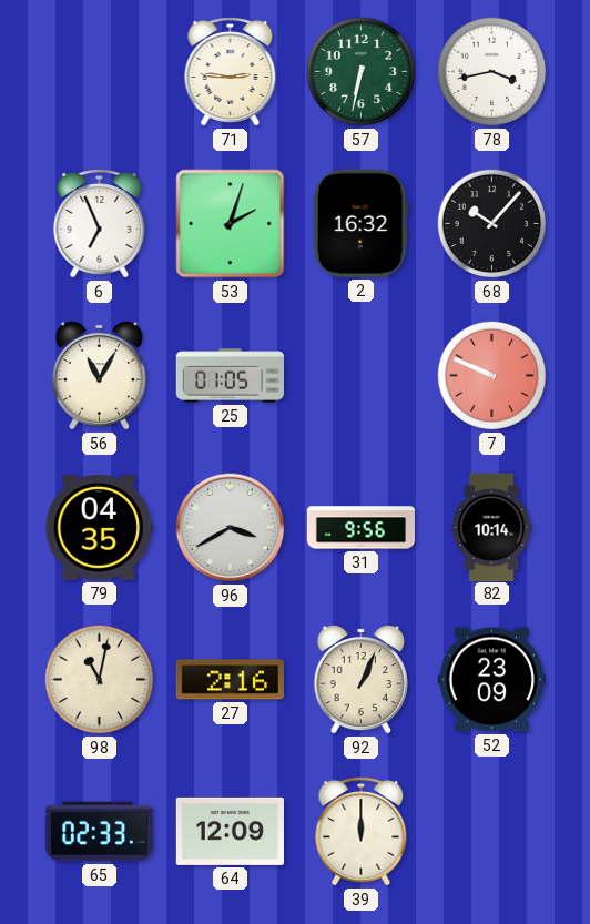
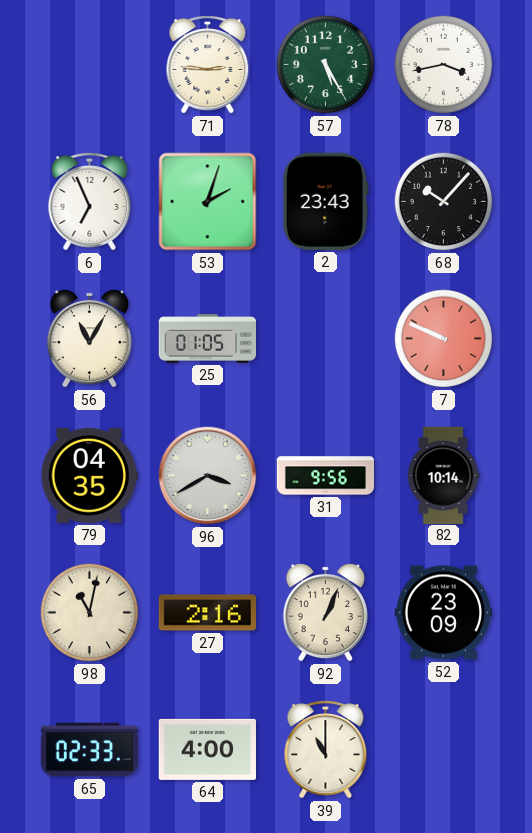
57: 6:32 -> 5:25
2: 16:32 -> 23:43
64: 12:09 -> 4:00
39: 12:00 -> 11:00
